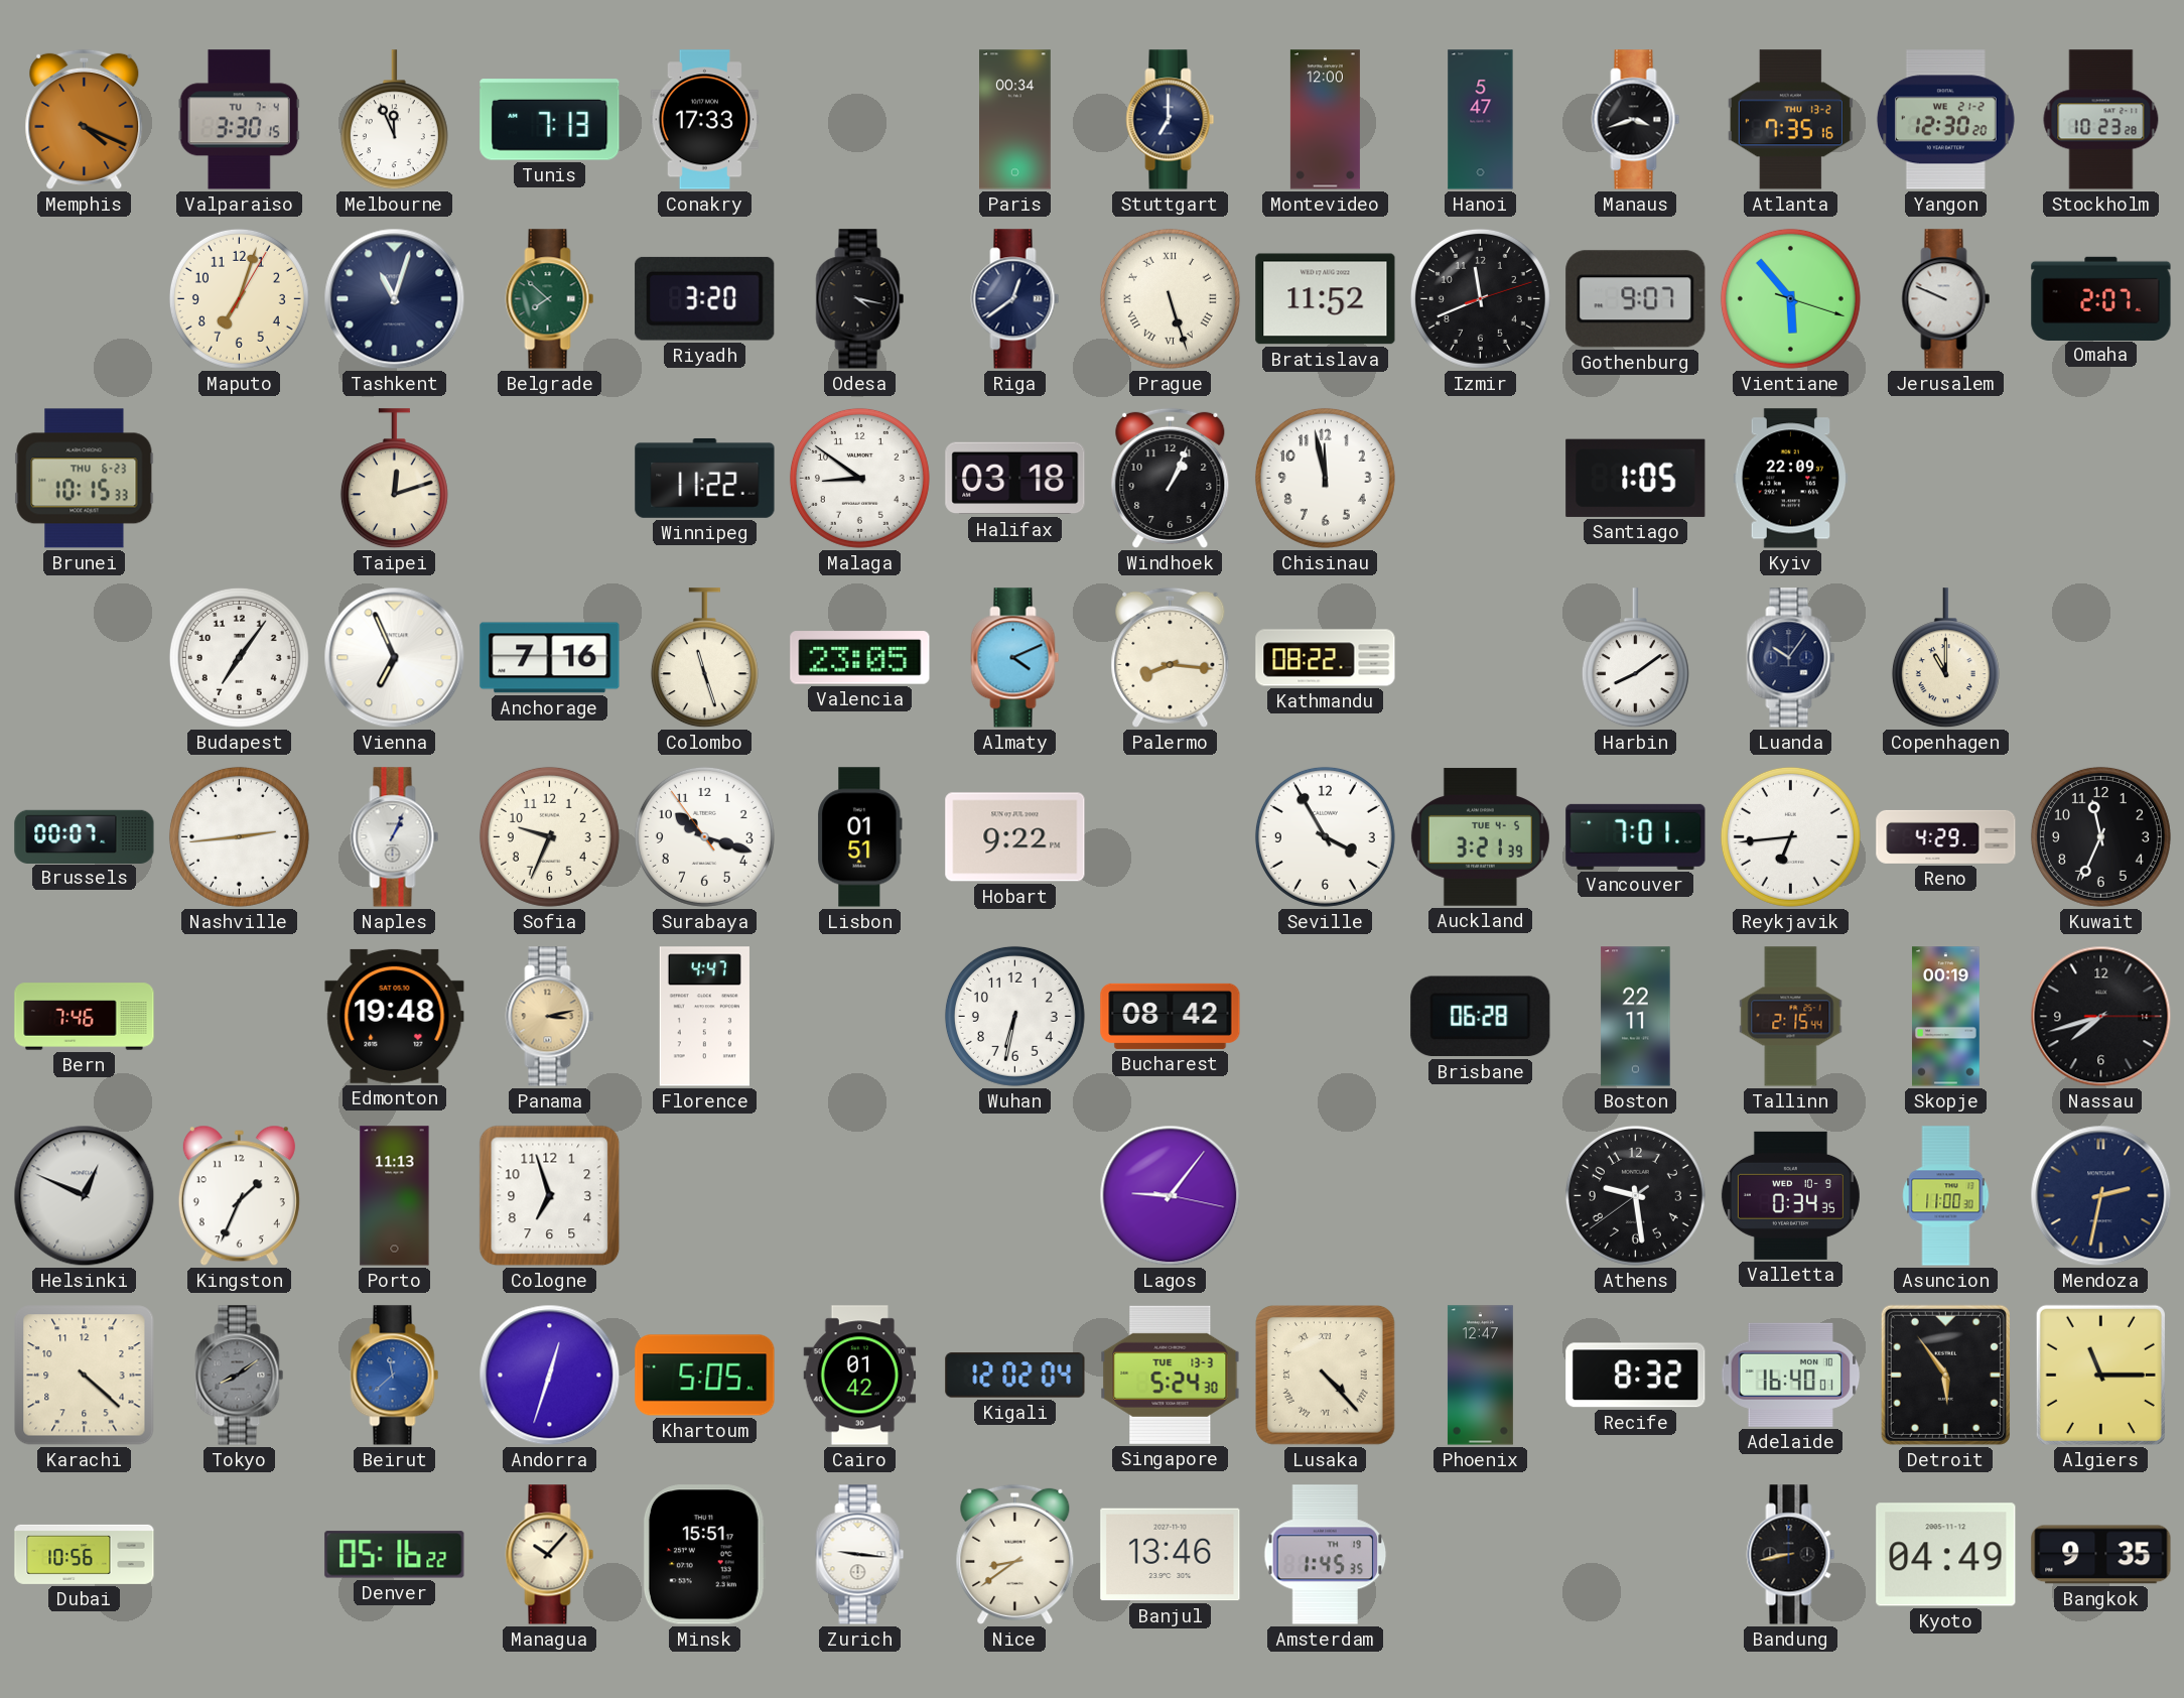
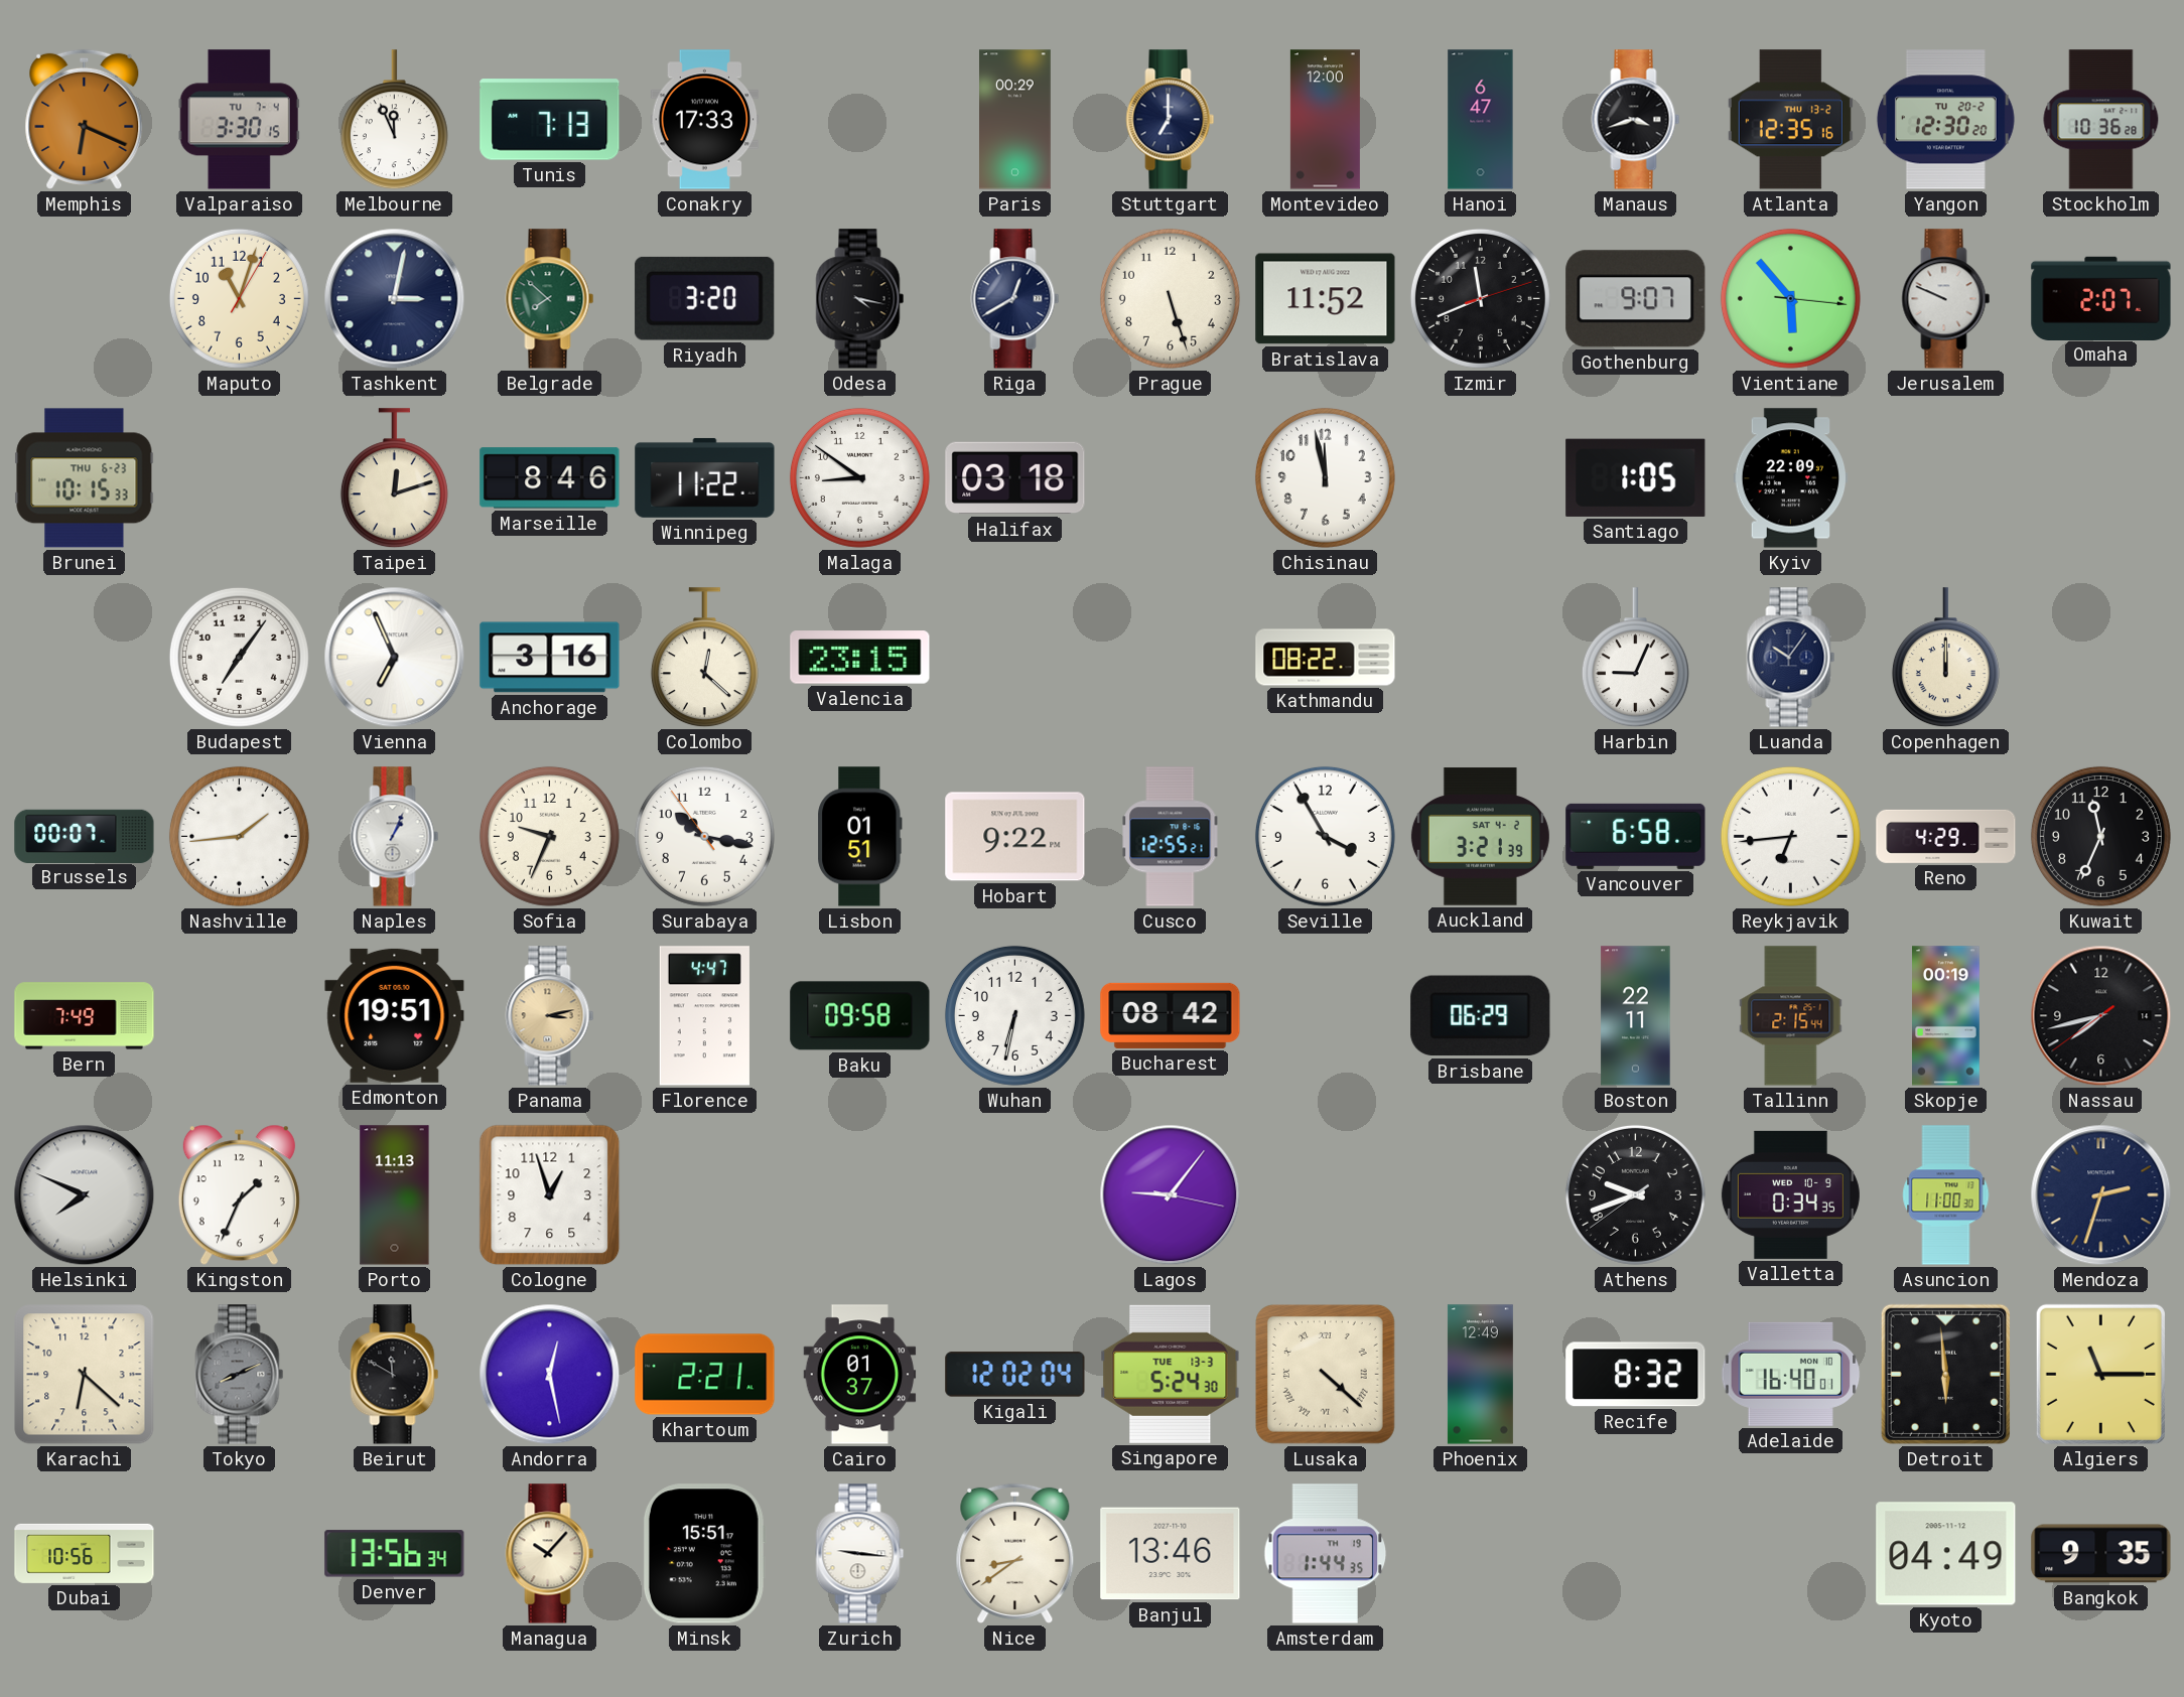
Memphis: 4:19 -> 6:19
Paris: 00:34 -> 00:29
Hanoi: 5:47 -> 6:47
Atlanta: 7:35 -> 12:35
Yangon date: WE 21-2 -> TU 20-2
Stockholm: 10:23 -> 10:36
Maputo: 7:03 -> 11:03
Tashkent: 11:03 -> 3:02
Riga: 12:39 -> 12:40
Prague numerals: Roman -> Arabic
Vientiane: 5:53:18 -> 5:53:16
Marseille: none -> 8:46
Windhoek: 1:04 -> none
Anchorage: 7:16 -> 3:16
Colombo: 11:27 -> 12:22
Valencia: 23:05 -> 23:15
Almaty: 4:11 -> none
Palermo: 8:16 -> none
Harbin: 8:09 -> 9:04
Copenhagen: 11:00 -> 12:00
Nashville: 2:44 -> 1:44
Surabaya: 10:17 -> 10:16
Cusco: none -> 12:55
Auckland date: TUE 4-5 -> SAT 4-2
Vancouver: 7:01 -> 6:58
Bern: 7:46 -> 7:49
Edmonton: 19:48 -> 19:51
Baku: none -> 09:58
Brisbane: 06:28 -> 06:29
Nassau: 7:42:15 -> 7:42:39
Helsinki: 12:49 -> 7:49
Cologne: 6:57 -> 12:57
Athens: 9:28 -> 9:41
Mendoza: 2:32 -> 2:33
Karachi: 4:22 -> 6:22
Tokyo: 8:09 -> 8:11
Beirut: 11:38 -> 11:50
Beirut dial: blue -> black
Andorra: 12:33 -> 12:28
Khartoum: 5:05 -> 2:21
Cairo: 01:42 -> 01:37
Lusaka: 4:23 -> 4:22
Phoenix: 12:47 -> 12:49
Detroit: 5:54 -> 5:59
Denver: 05:16 -> 13:56
Amsterdam: 1:45 -> 1:44
Bandung: 8:43 -> none
